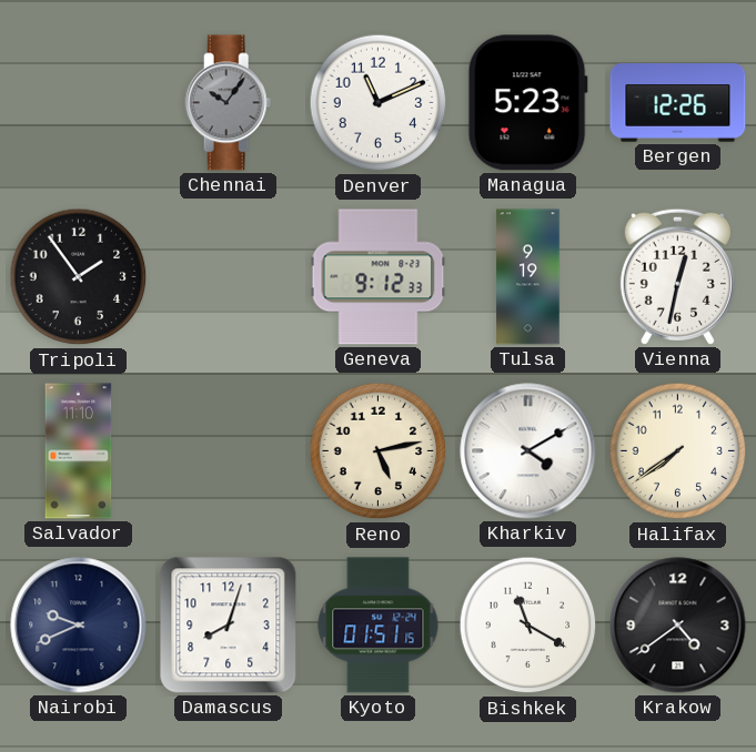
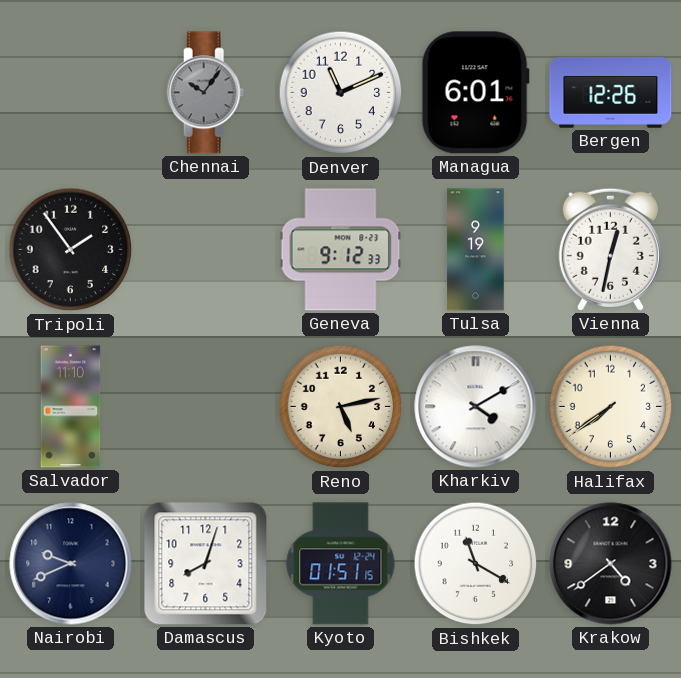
Managua: 5:23 -> 6:01
